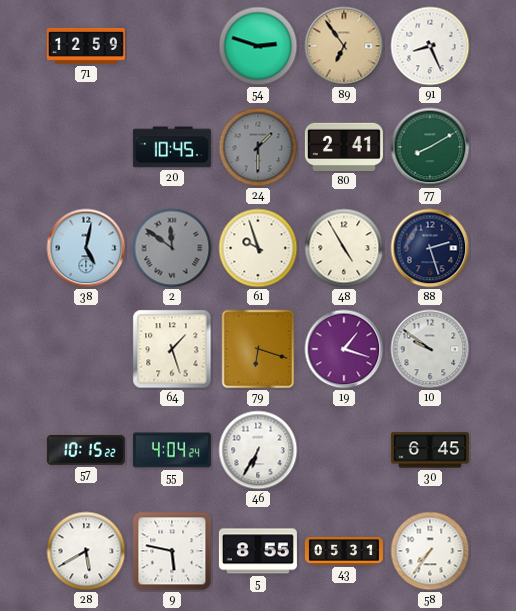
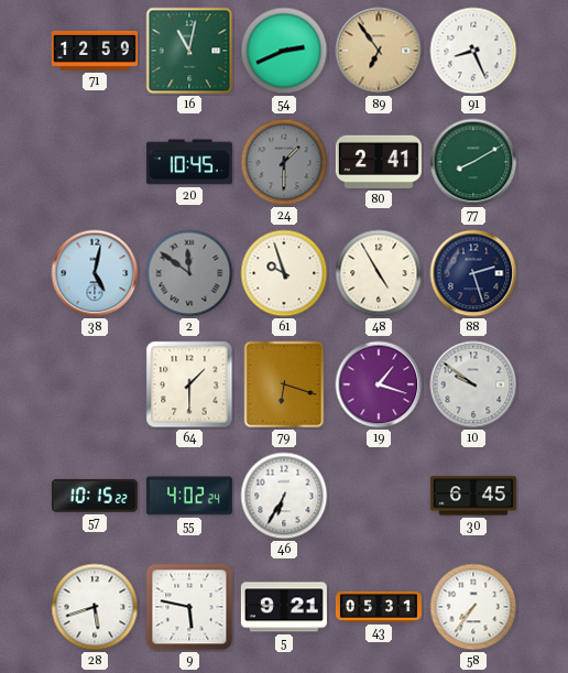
16: none -> 11:02
54: 2:48 -> 2:41
64: 1:27 -> 1:30
55: 4:04 -> 4:02
28: 5:40 -> 5:42
5: 8:55 -> 9:21
